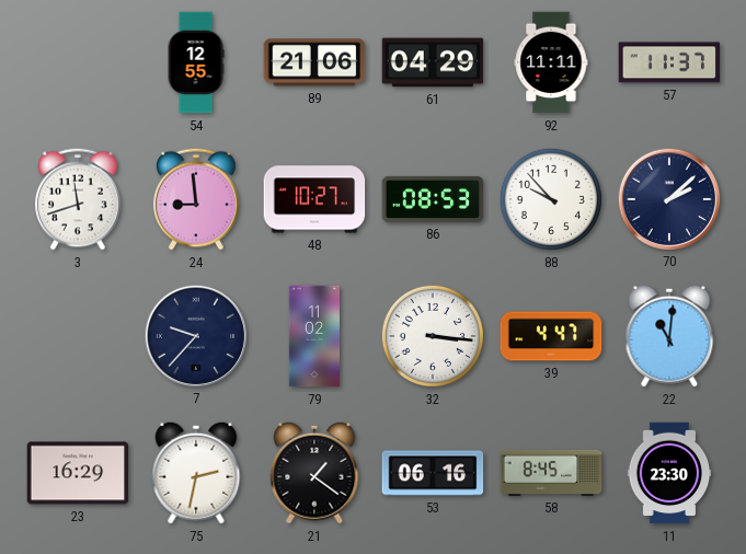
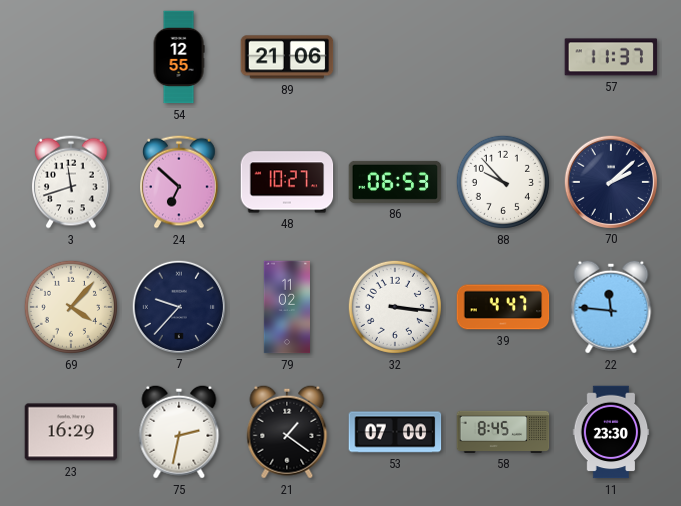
61: 04:29 -> none
92: 11:11 -> none
24: 8:59 -> 6:52
86: 08:53 -> 06:53
69: none -> 4:07
22: 11:01 -> 11:46
53: 06:16 -> 07:00
